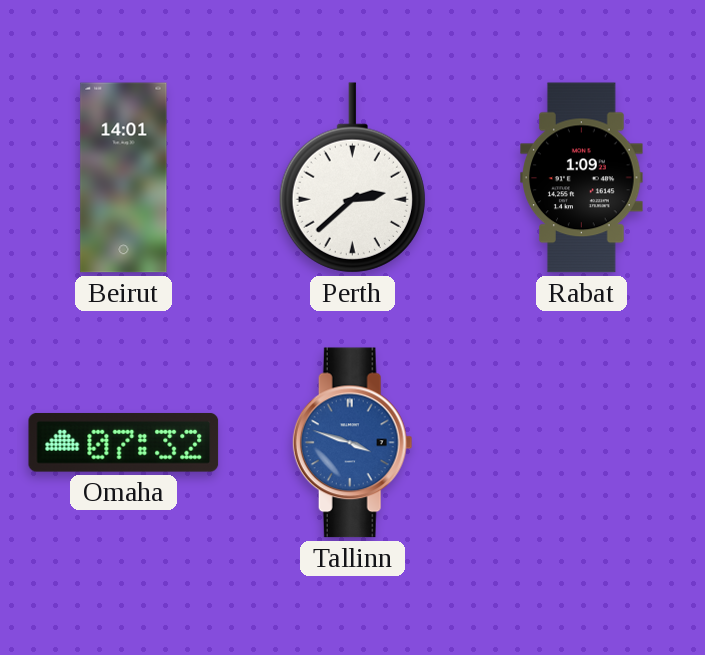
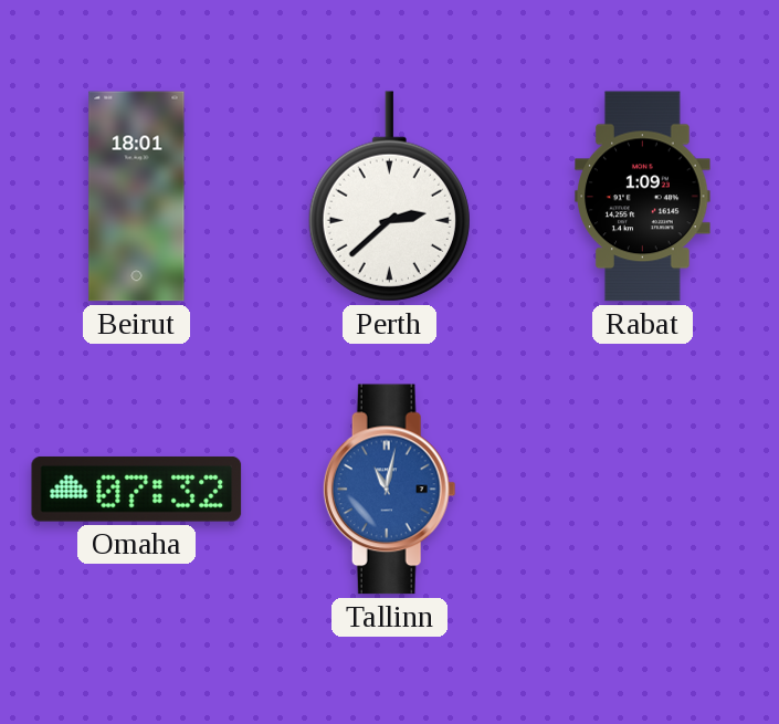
Beirut: 14:01 -> 18:01
Tallinn: 3:48 -> 11:02
